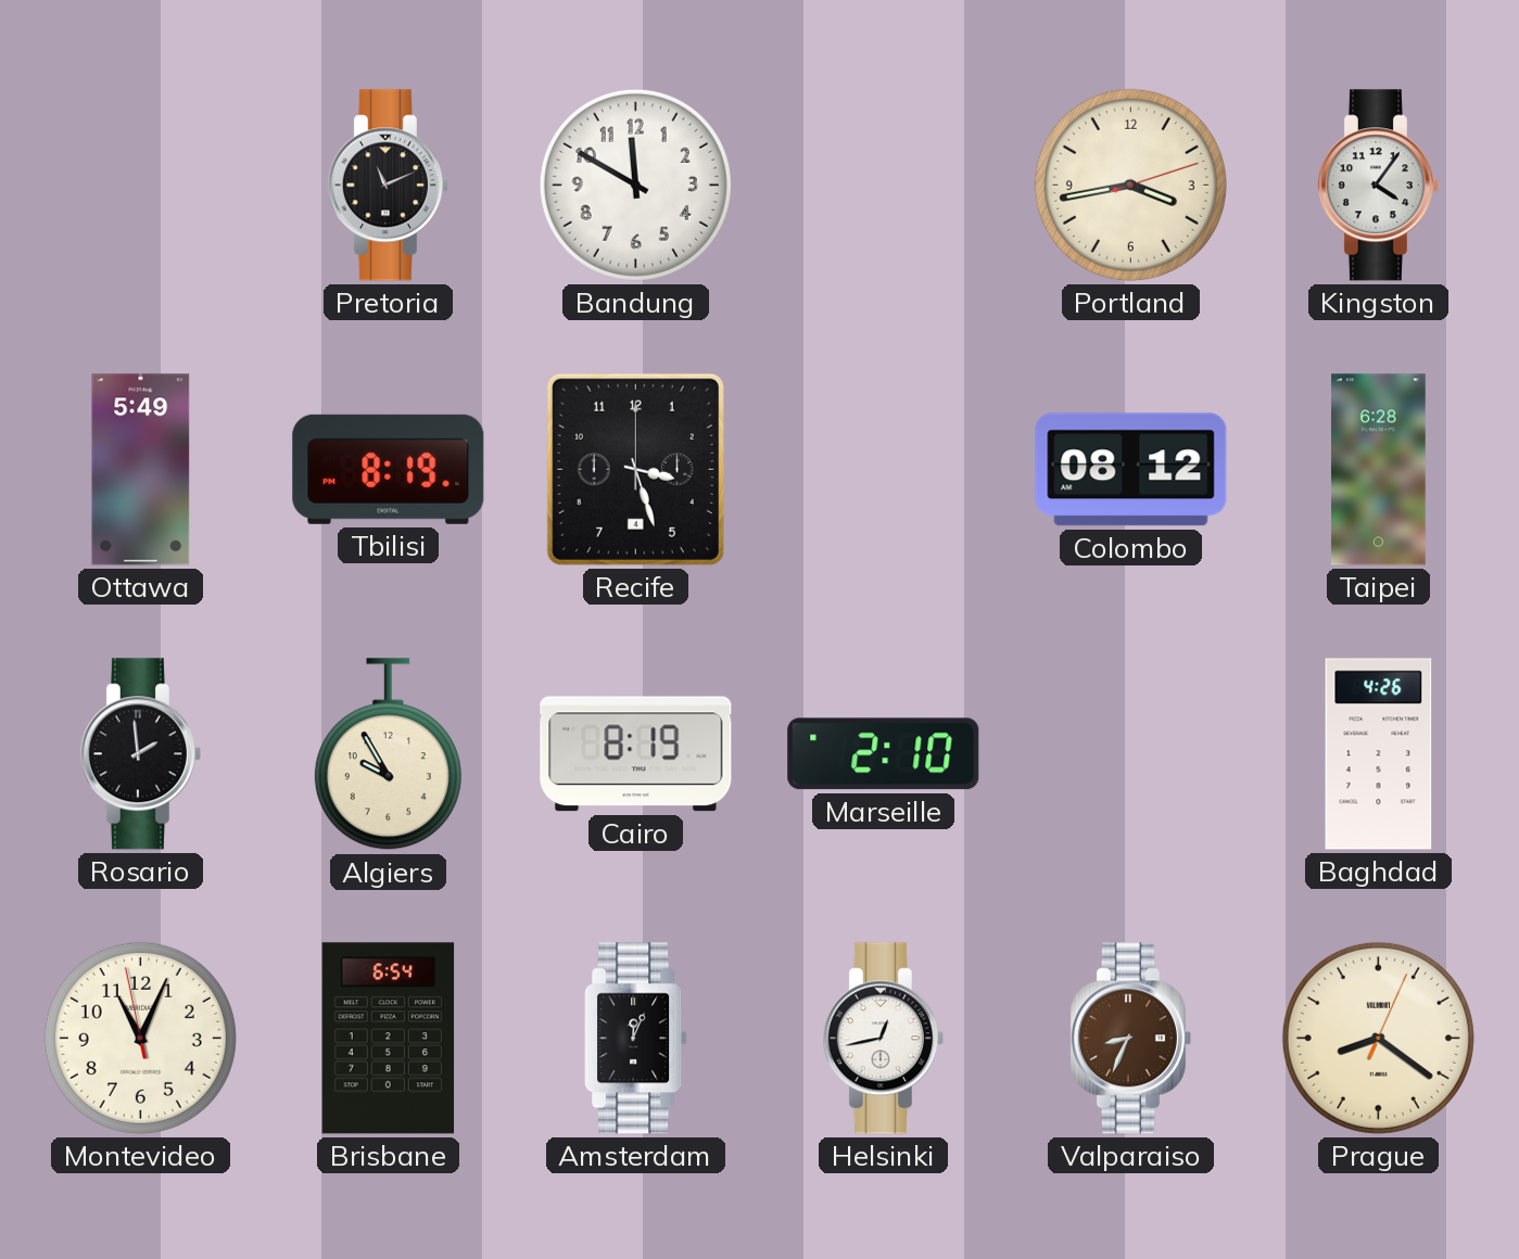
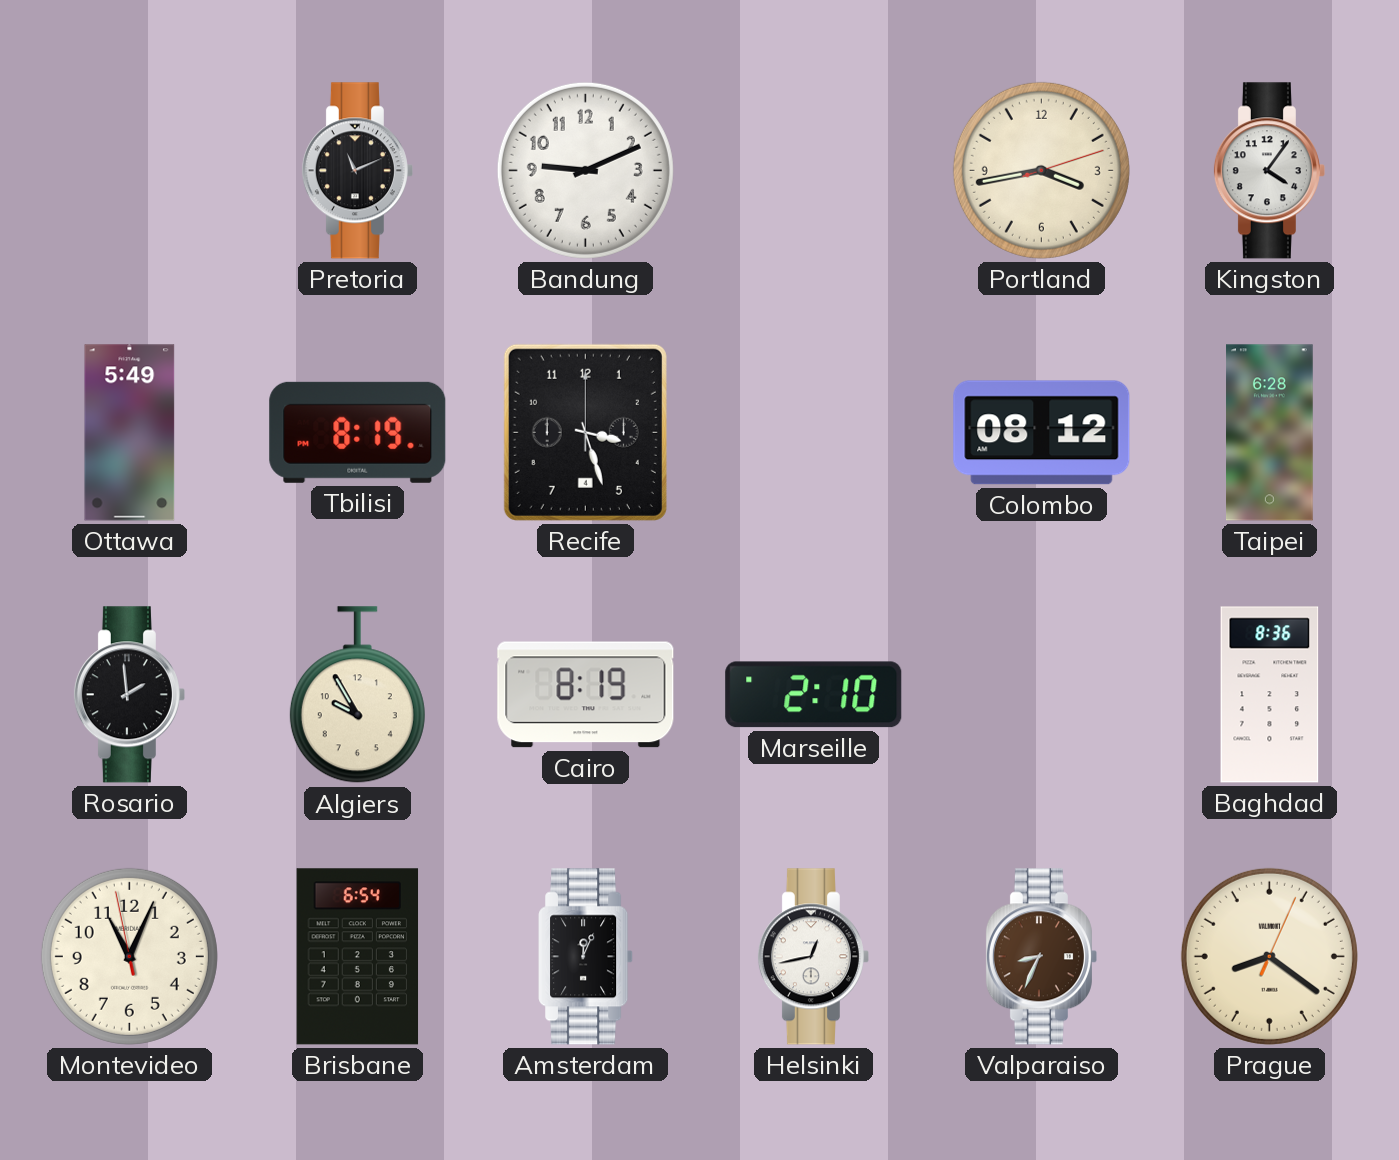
Bandung: 11:50 -> 9:11
Baghdad: 4:26 -> 8:36
